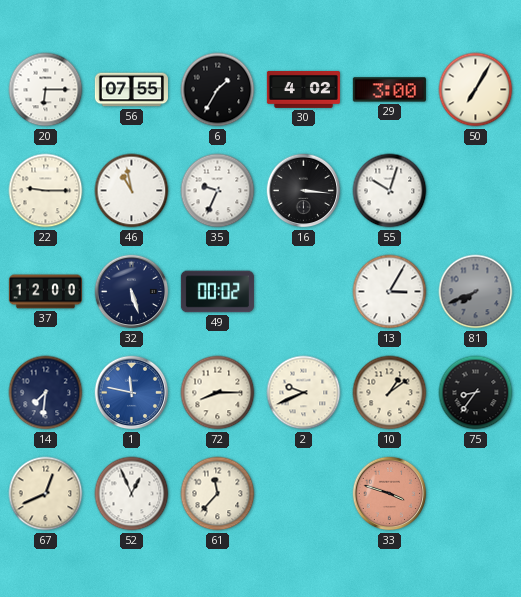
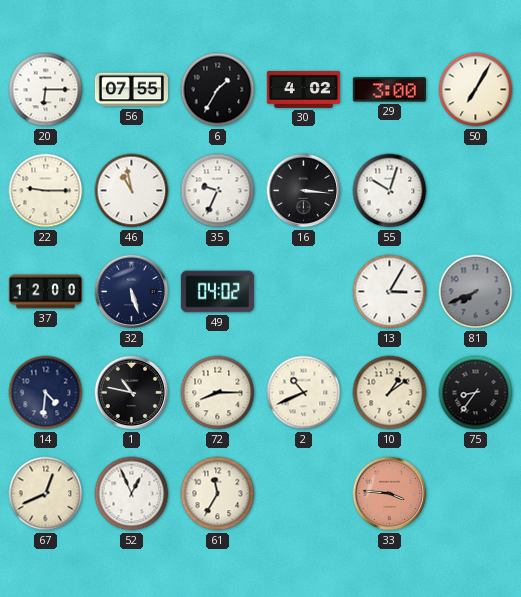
49: 00:02 -> 04:02
14: 7:31 -> 4:31
1: 11:47 -> 10:47
1 dial: blue -> black
2: 9:41 -> 10:41
61: 11:37 -> 11:35
33: 3:48 -> 3:46
